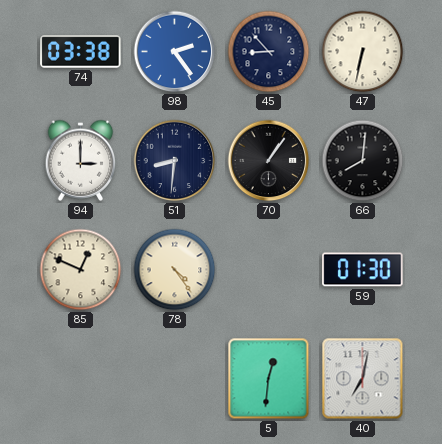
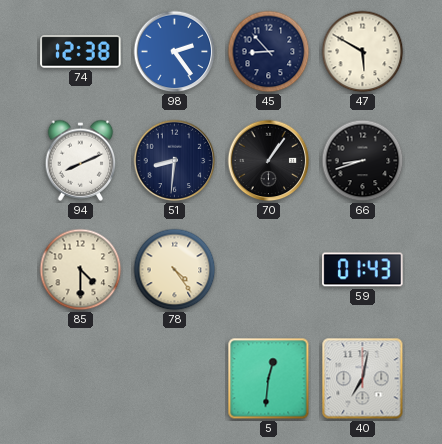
74: 03:38 -> 12:38
47: 6:32 -> 5:50
94: 3:00 -> 8:11
66: 8:01 -> 8:42
85: 12:49 -> 4:30
59: 01:30 -> 01:43
